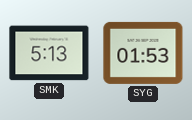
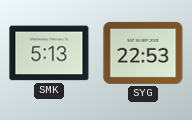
SYG: 01:53 -> 22:53
